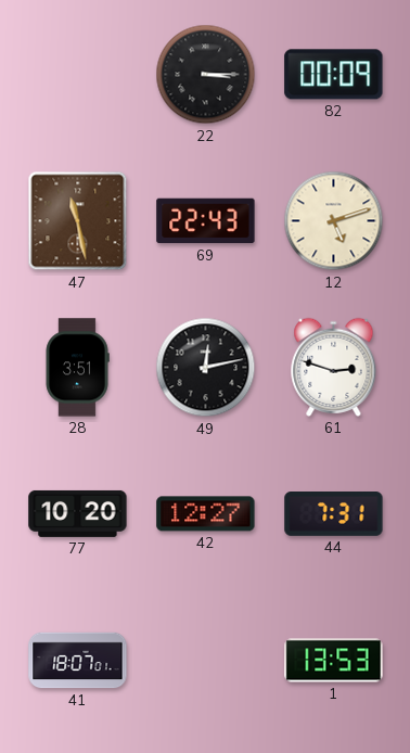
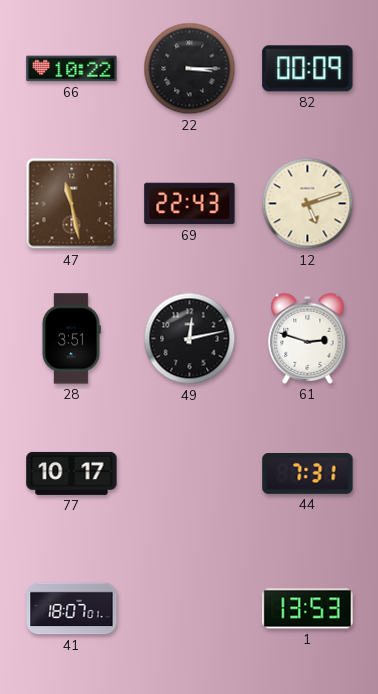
66: none -> 10:22
77: 10:20 -> 10:17
42: 12:27 -> none
